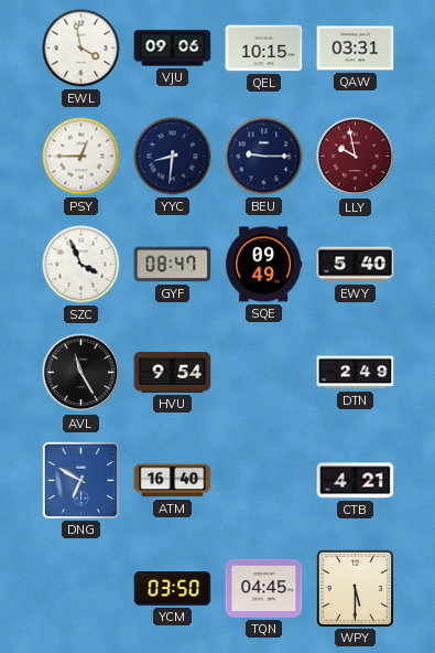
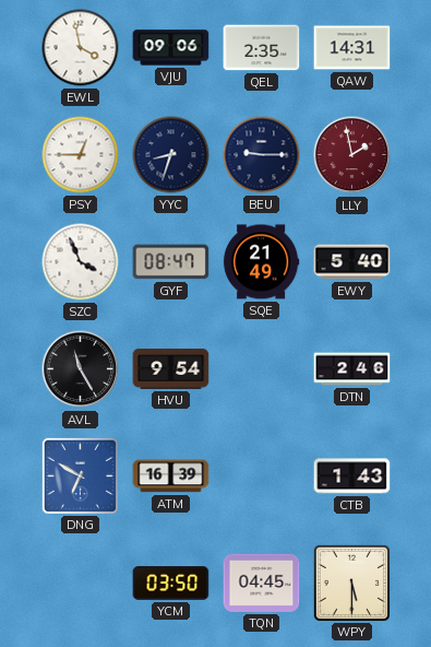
QEL: 10:15 -> 2:35
QAW: 03:31 -> 14:31
YYC: 8:31 -> 8:33
LLY: 9:58 -> 1:58
SQE: 09:49 -> 21:49
DTN: 2:49 -> 2:46
ATM: 16:40 -> 16:39
CTB: 4:21 -> 1:43
